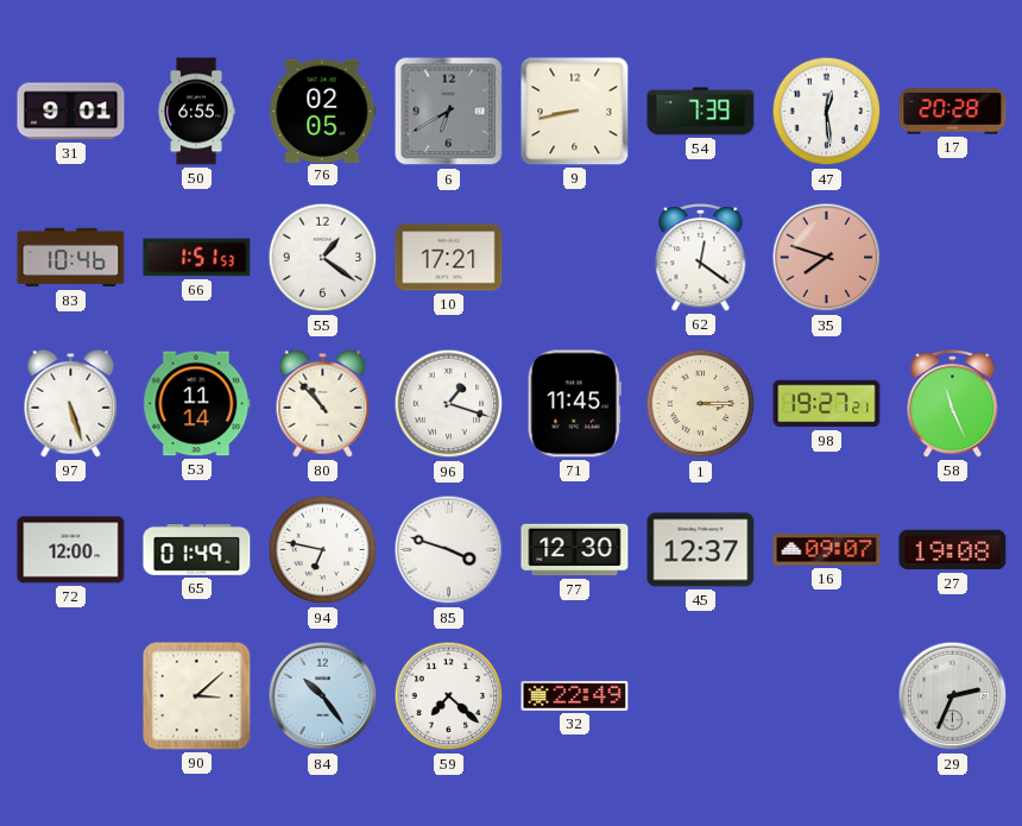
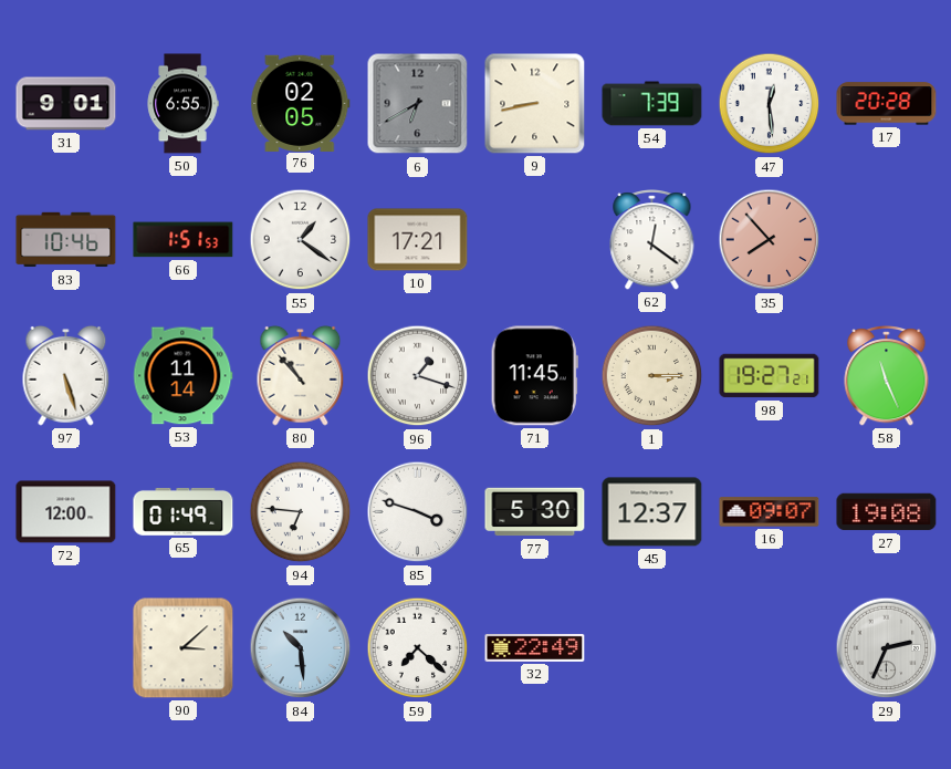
35: 7:48 -> 7:53
94: 6:47 -> 6:46
77: 12:30 -> 5:30
84: 10:24 -> 10:29
